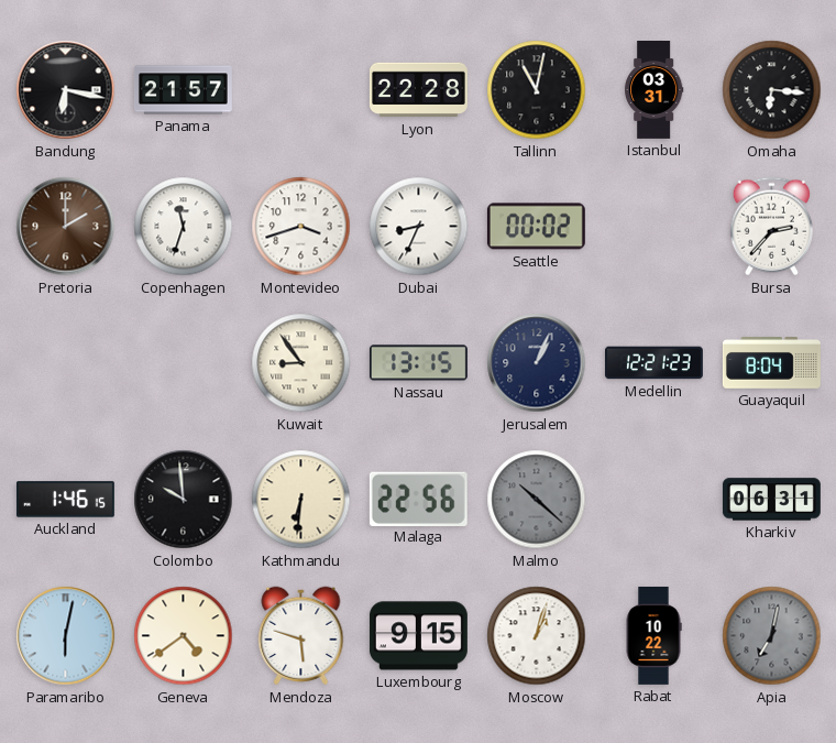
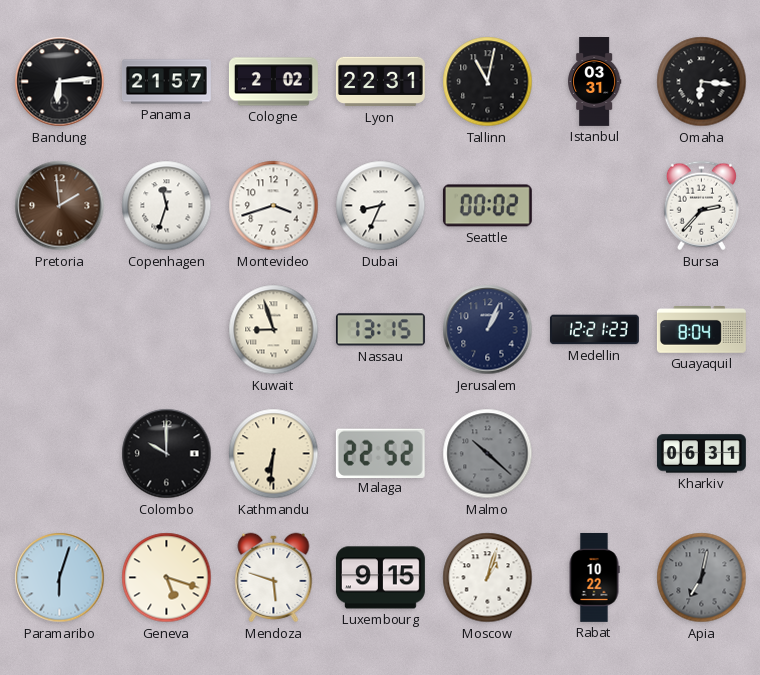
Bandung: 6:17 -> 6:14
Cologne: none -> 2:02
Lyon: 22:28 -> 22:31
Pretoria: 2:00 -> 1:59
Kuwait: 8:54 -> 8:57
Auckland: 1:46 -> none
Colombo: 9:59 -> 10:00
Malaga: 22:56 -> 22:52
Paramaribo: 6:02 -> 6:03
Geneva: 4:39 -> 5:18
